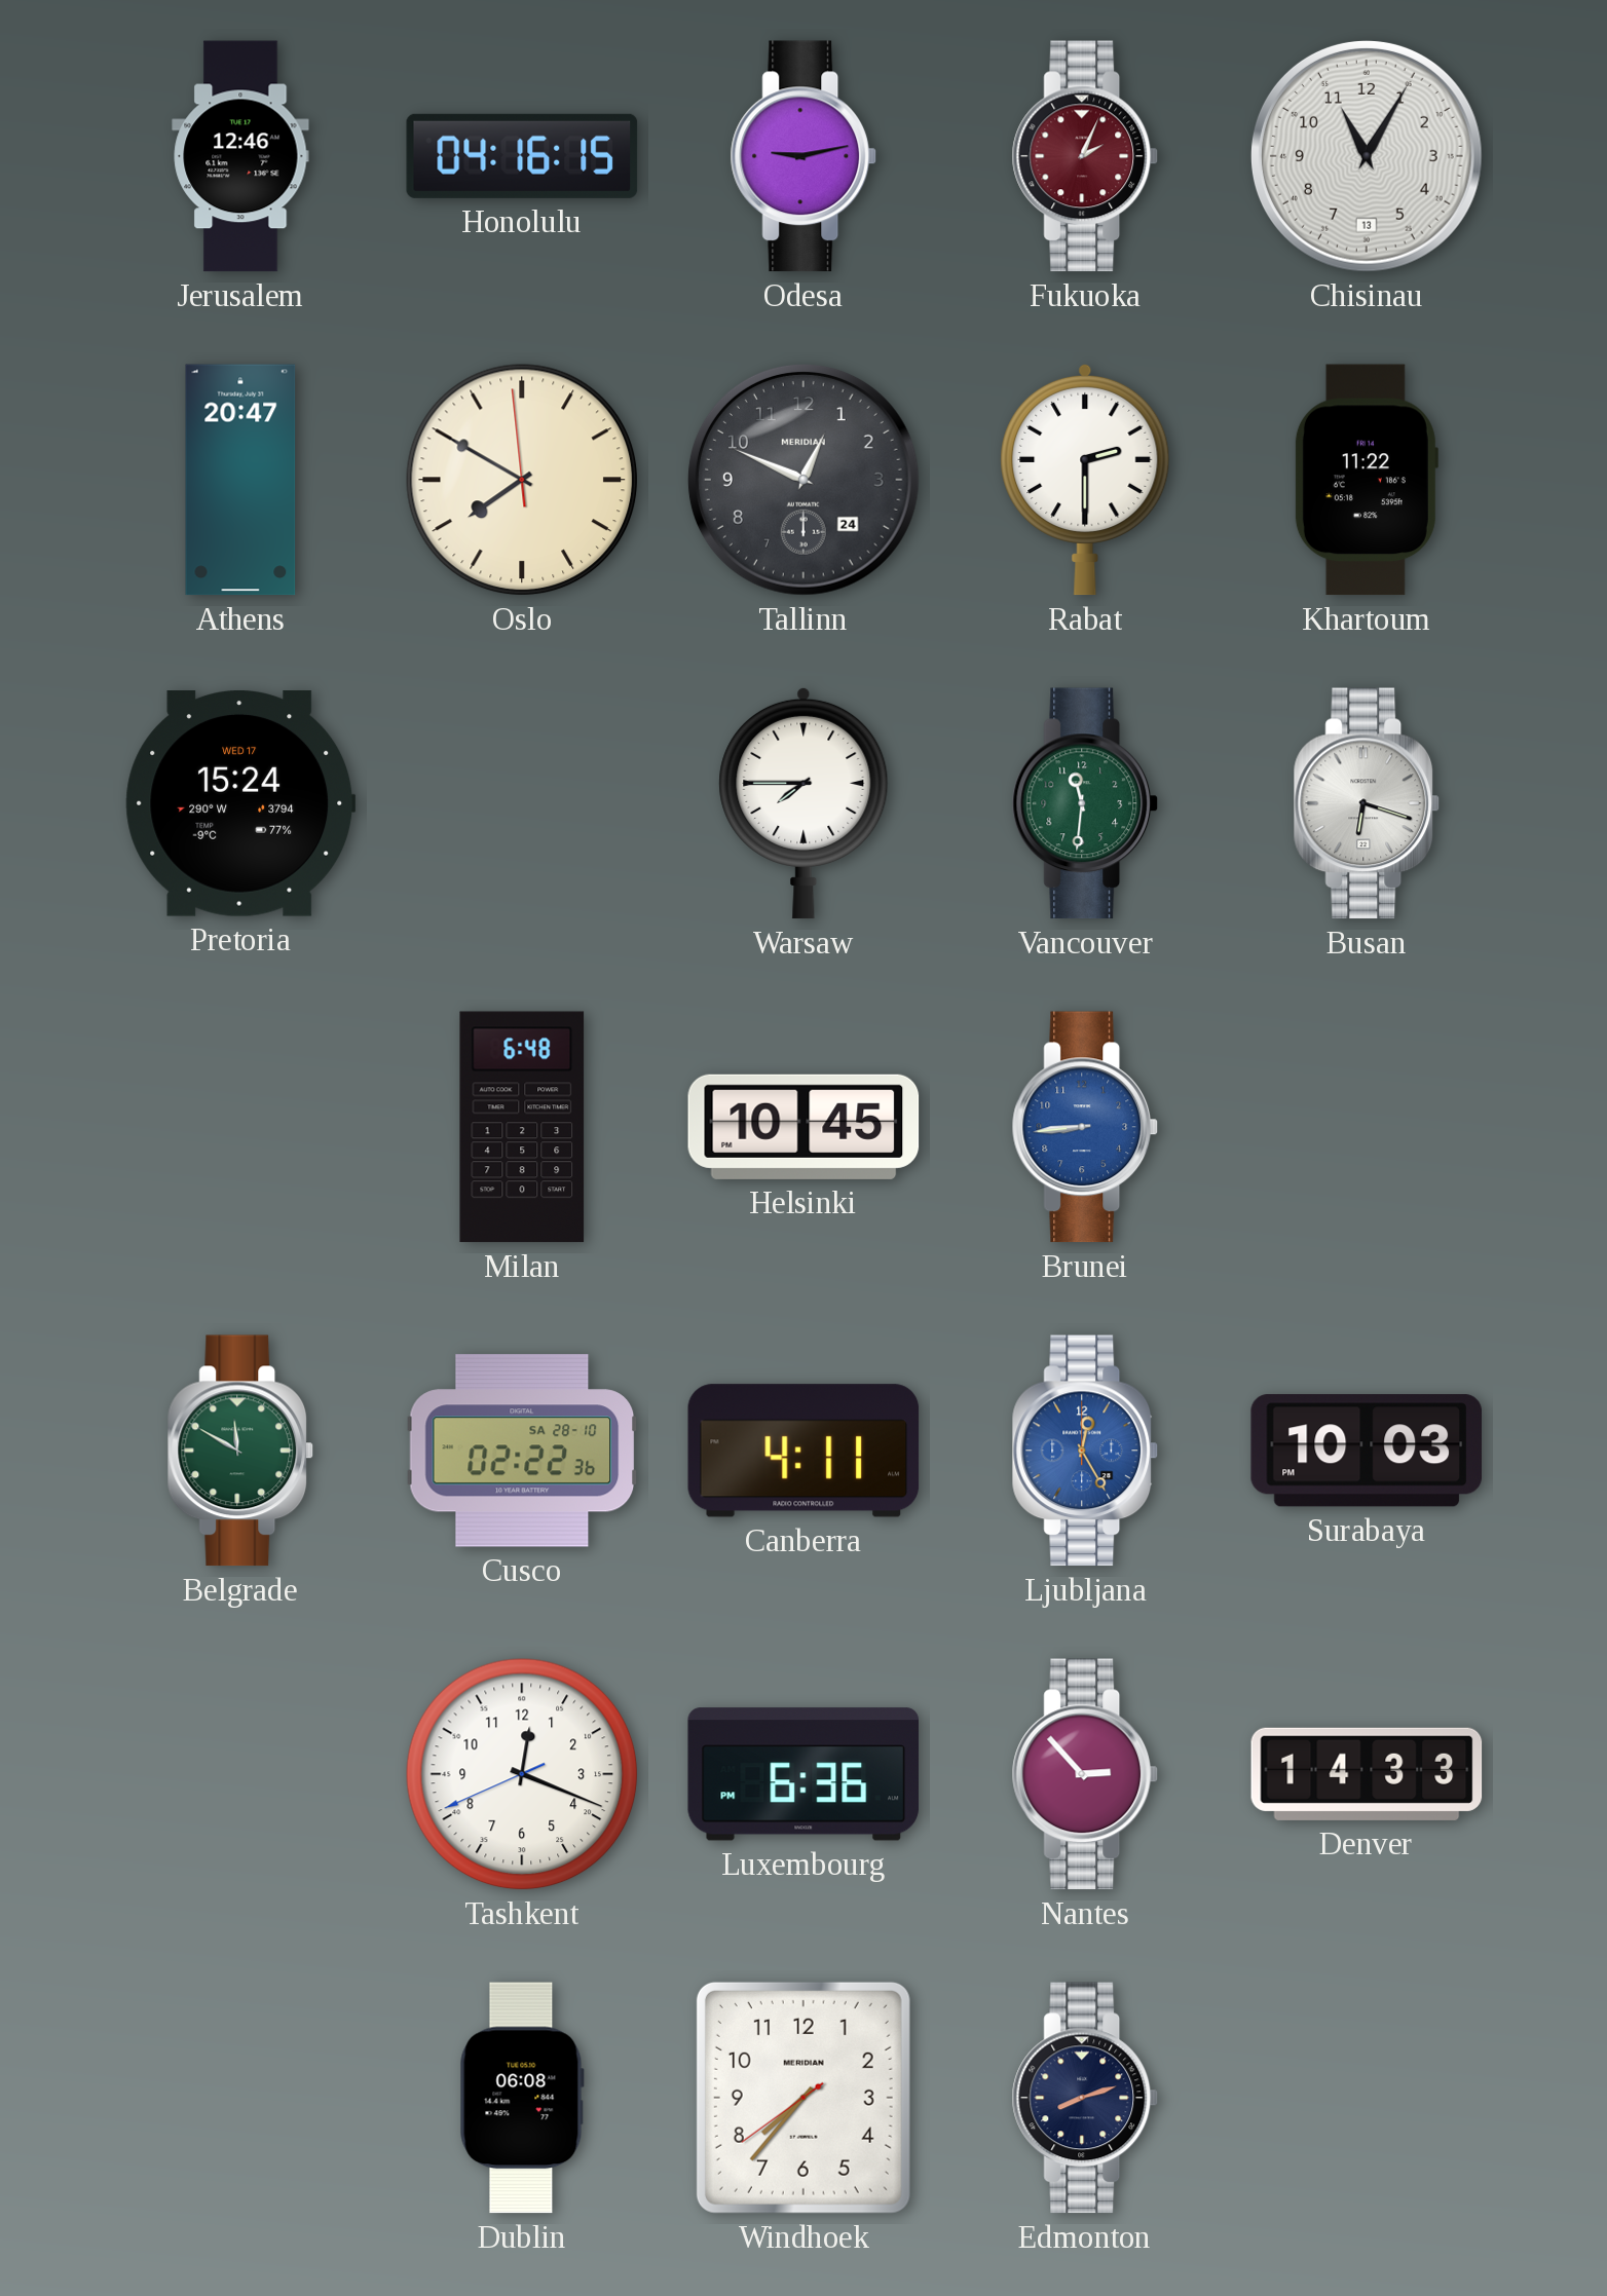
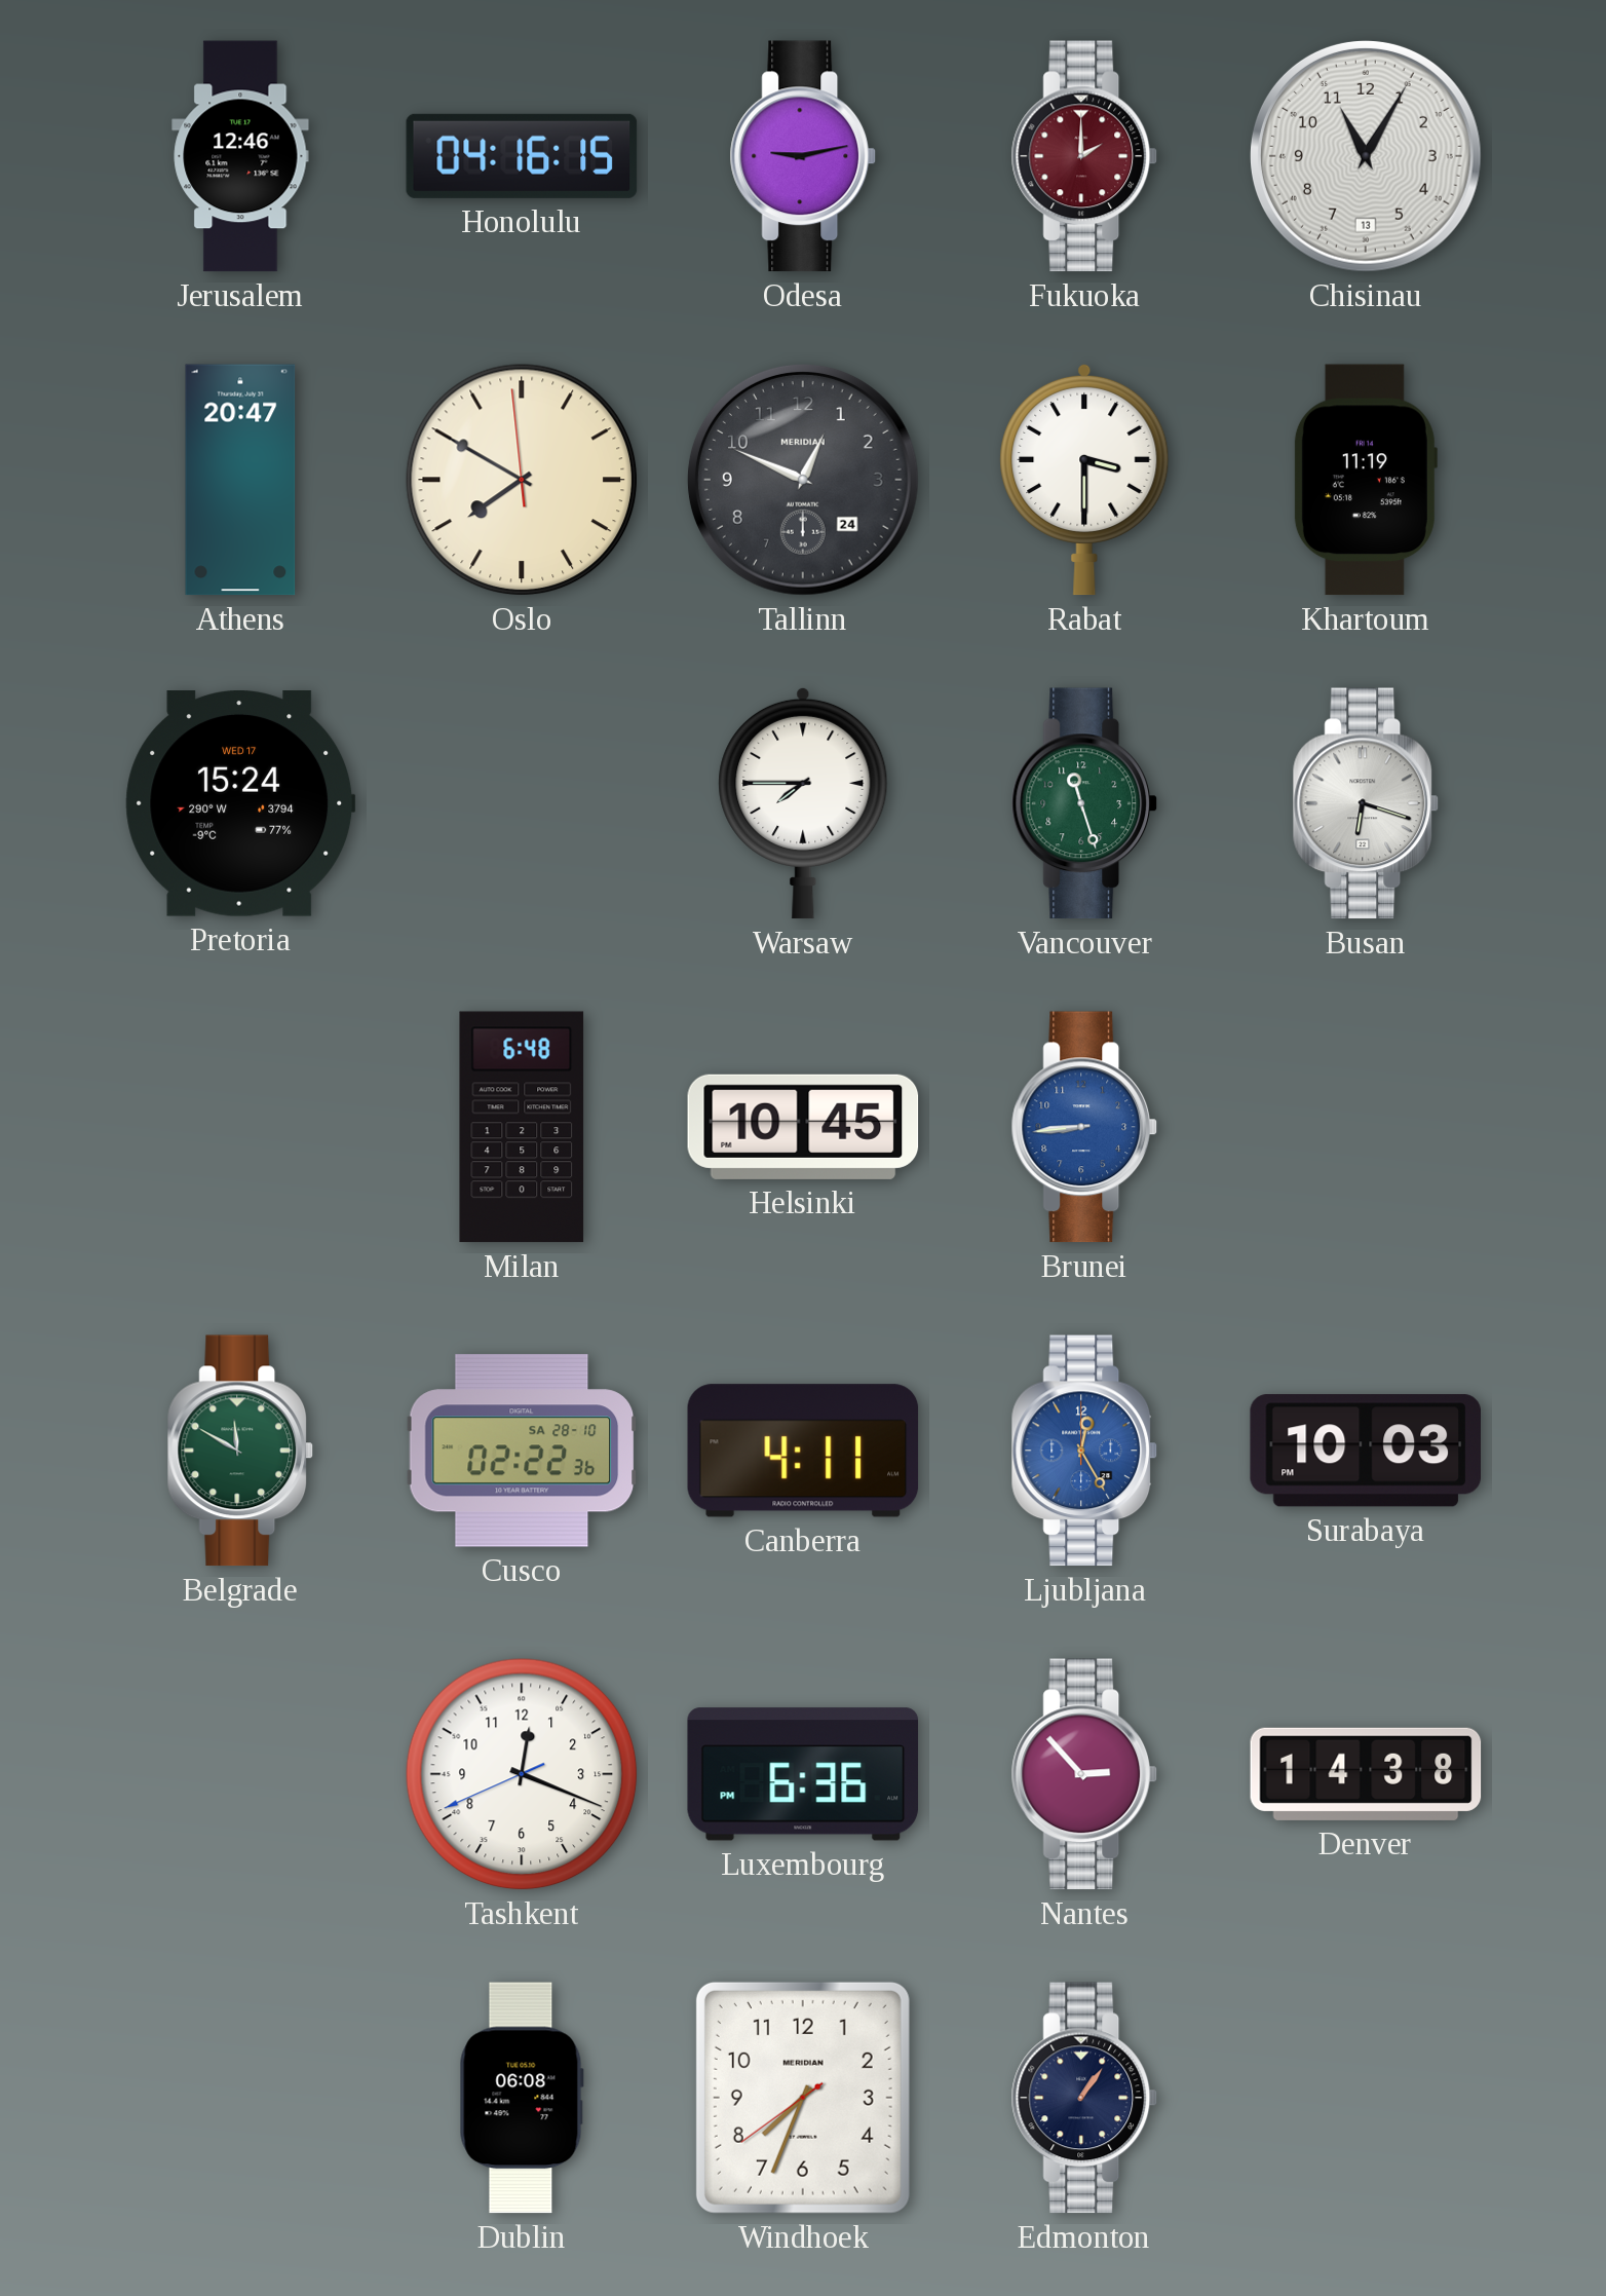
Fukuoka: 2:04 -> 2:00
Rabat: 2:30 -> 3:30
Khartoum: 11:22 -> 11:19
Vancouver: 11:31 -> 11:27
Denver: 14:33 -> 14:38
Windhoek: 7:36 -> 7:33
Edmonton: 8:12 -> 1:06
